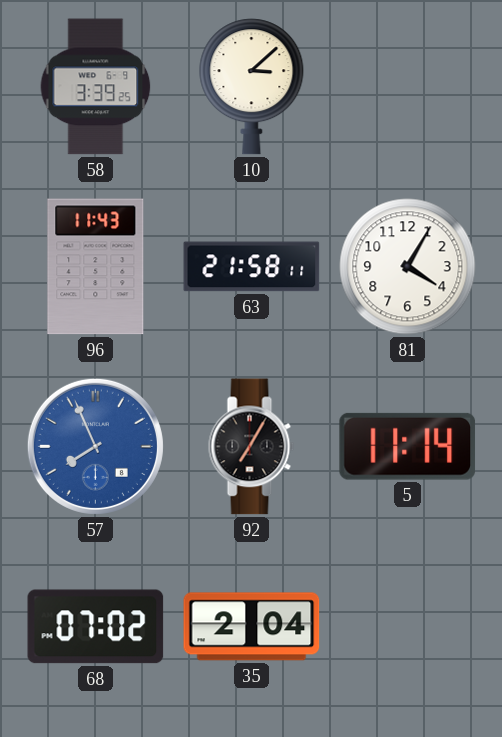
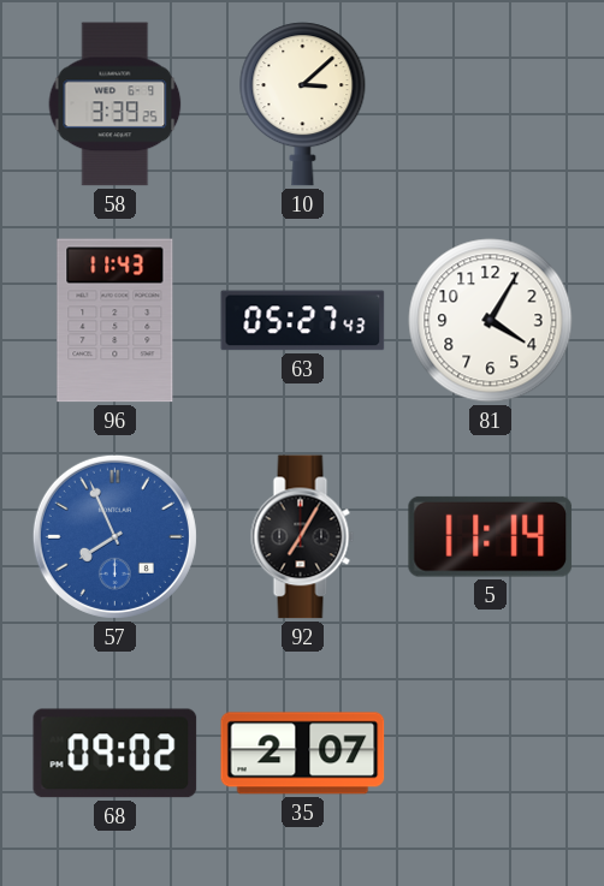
63: 21:58 -> 05:27
68: 07:02 -> 09:02
35: 2:04 -> 2:07
